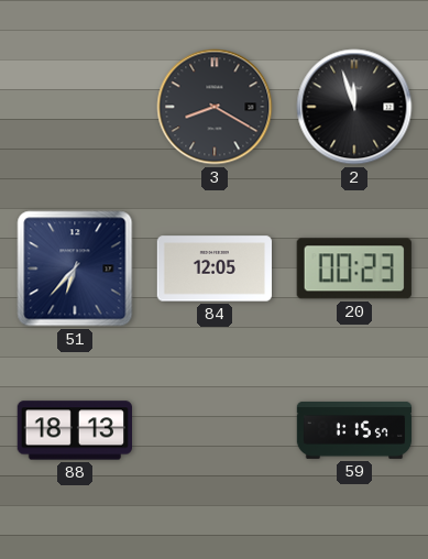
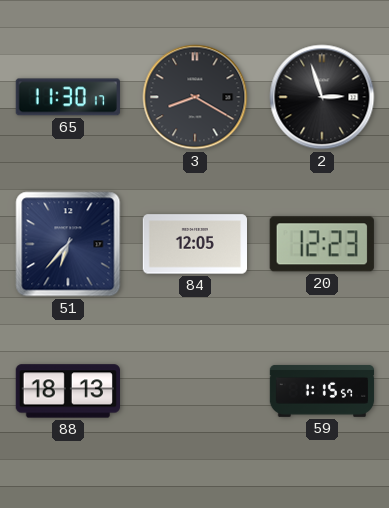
65: none -> 11:30
2: 11:57 -> 2:57
20: 00:23 -> 12:23
